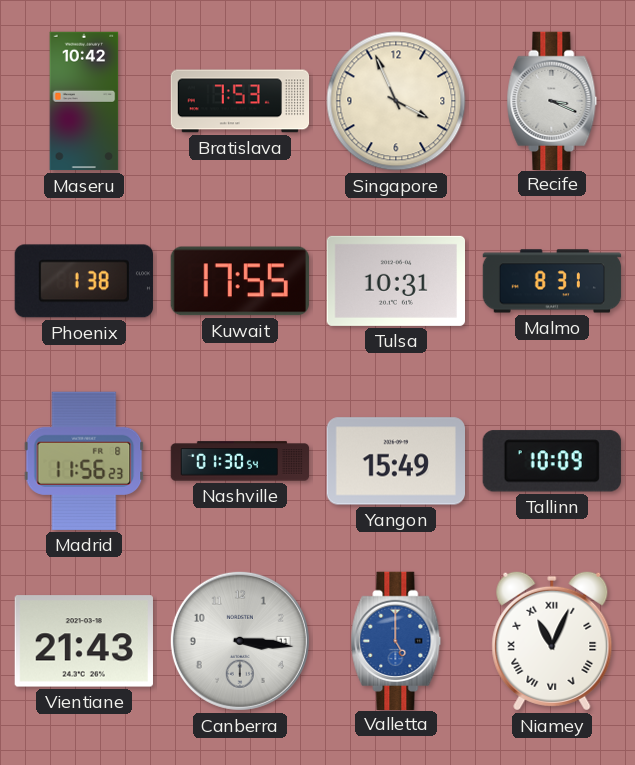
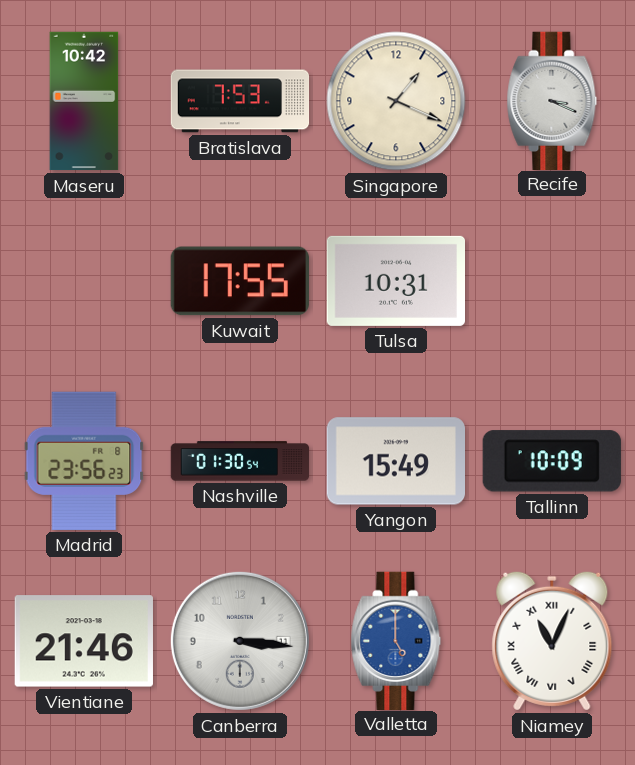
Singapore: 3:56 -> 1:19
Phoenix: 1:38 -> none
Malmo: 8:31 -> none
Madrid: 11:56 -> 23:56
Vientiane: 21:43 -> 21:46
